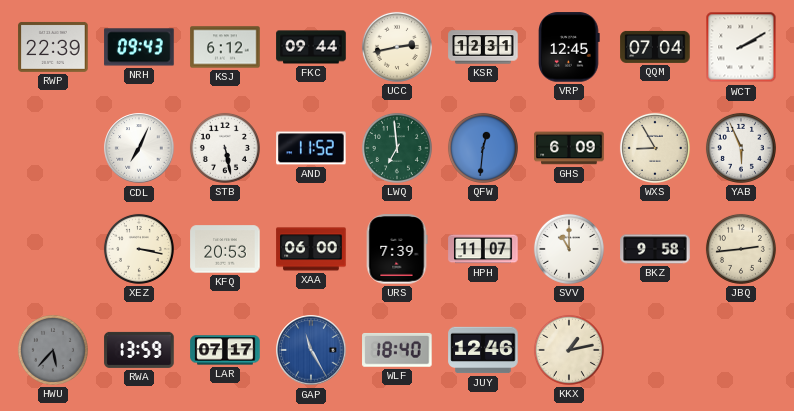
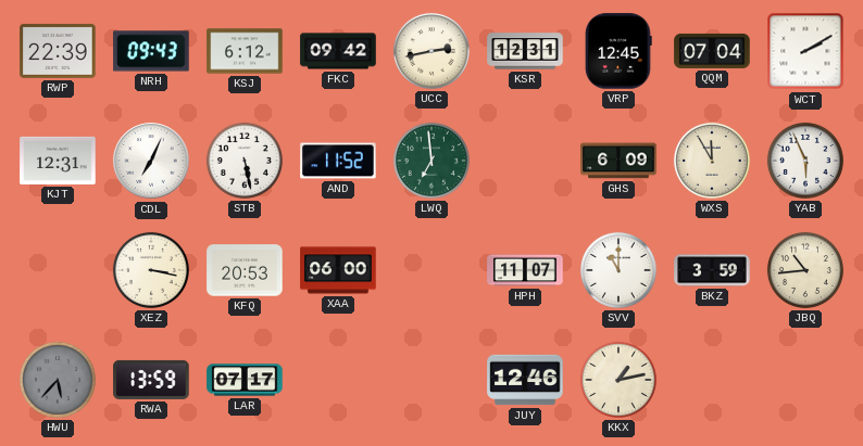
FKC: 09:44 -> 09:42
KJT: none -> 12:31
QFW: 12:31 -> none
WXS: 8:55 -> 11:55
URS: 7:39 -> none
BKZ: 9:58 -> 3:59
JBQ: 2:44 -> 10:44
GAP: 11:25 -> none
WLF: 18:40 -> none
